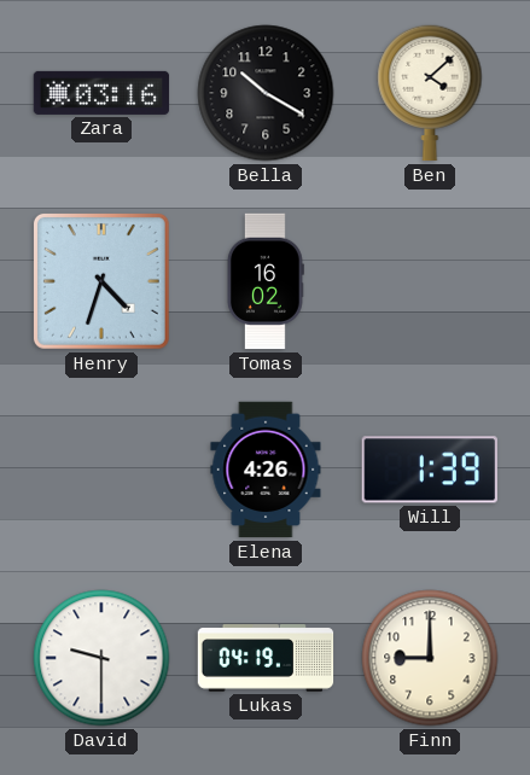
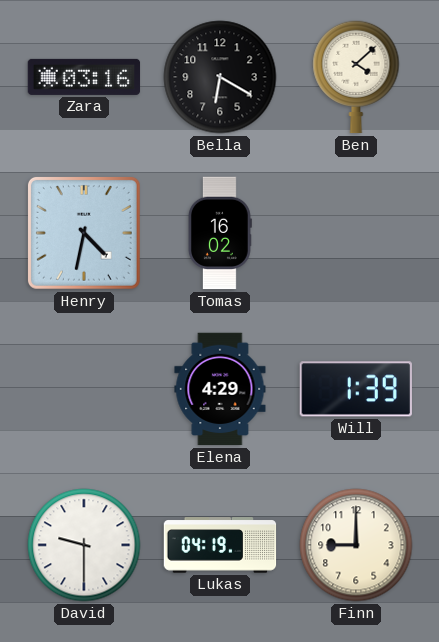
Bella: 10:20 -> 6:20
Henry: 4:33 -> 4:32
Elena: 4:26 -> 4:29
